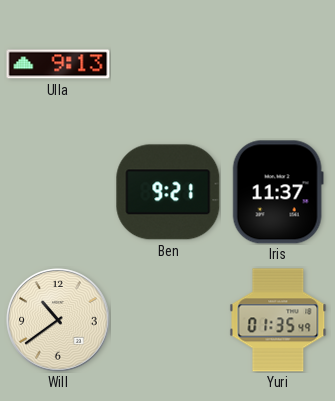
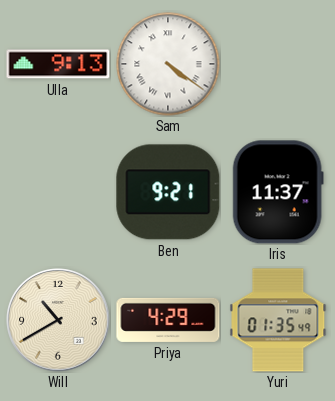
Sam: none -> 4:21
Will: 10:39 -> 10:40
Priya: none -> 4:29
